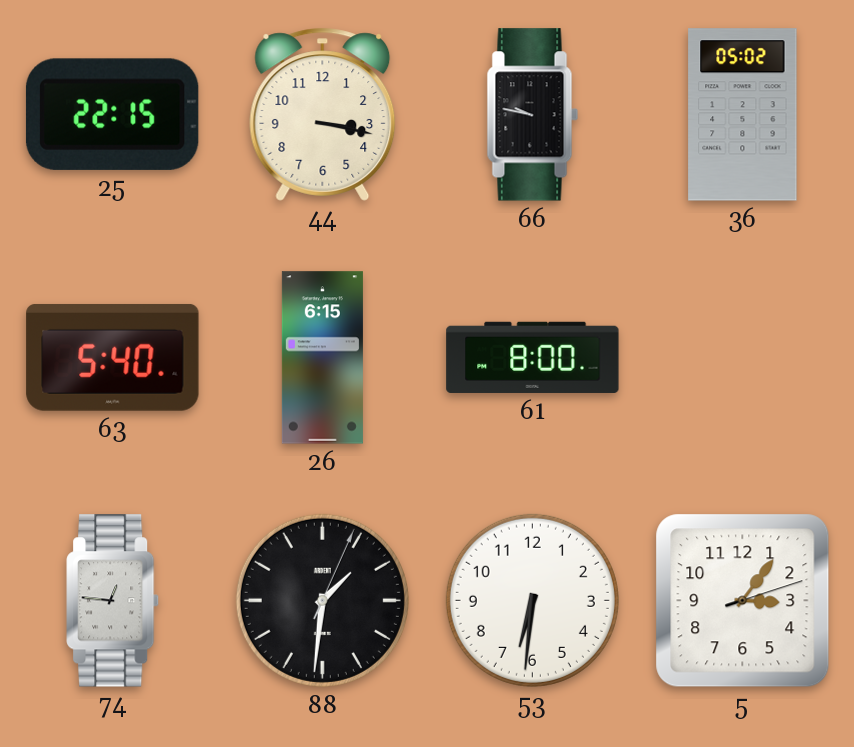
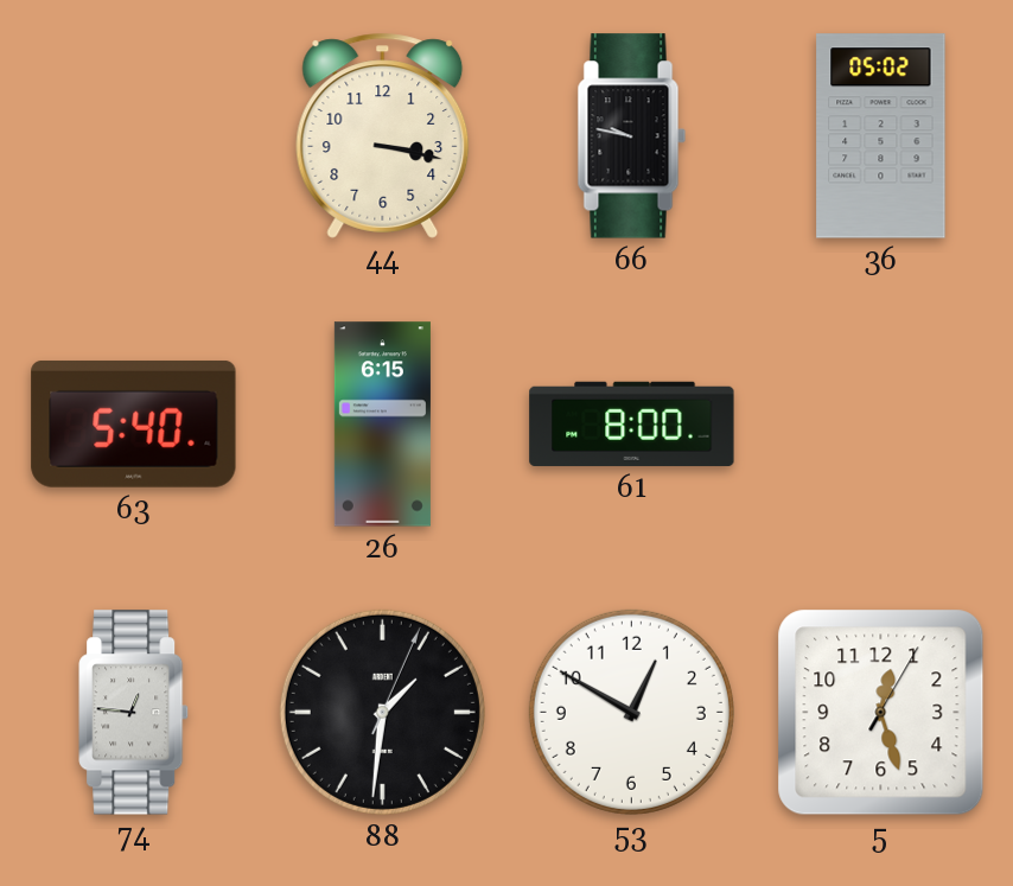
25: 22:15 -> none
53: 6:31 -> 12:50
5: 3:06 -> 12:27
